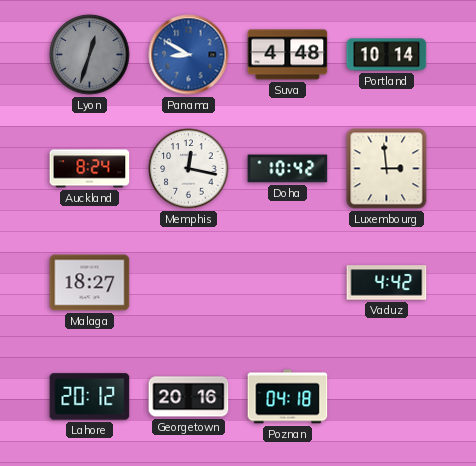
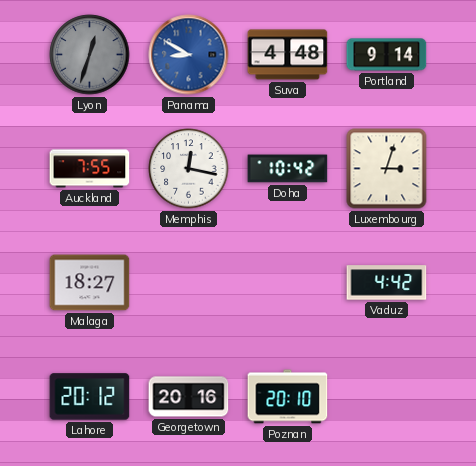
Portland: 10:14 -> 9:14
Auckland: 8:24 -> 7:55
Luxembourg: 2:59 -> 3:03
Poznan: 04:18 -> 20:10
